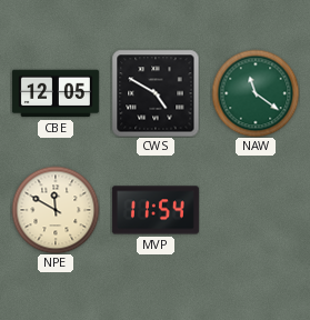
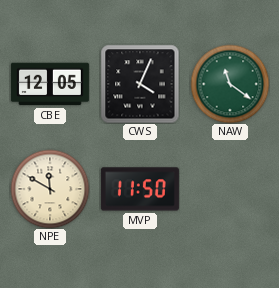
CWS: 4:50 -> 4:04
MVP: 11:54 -> 11:50
